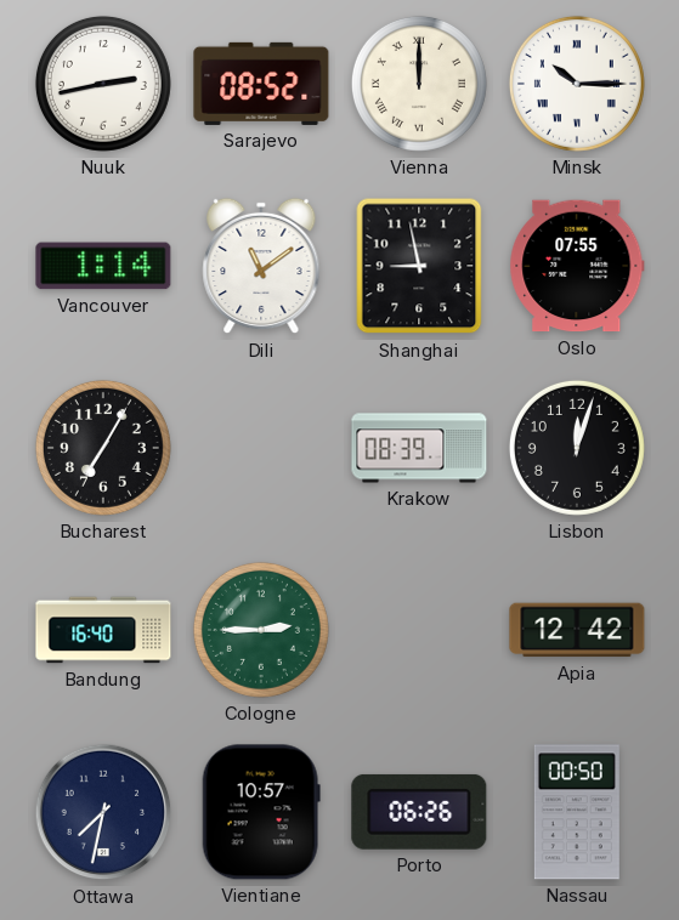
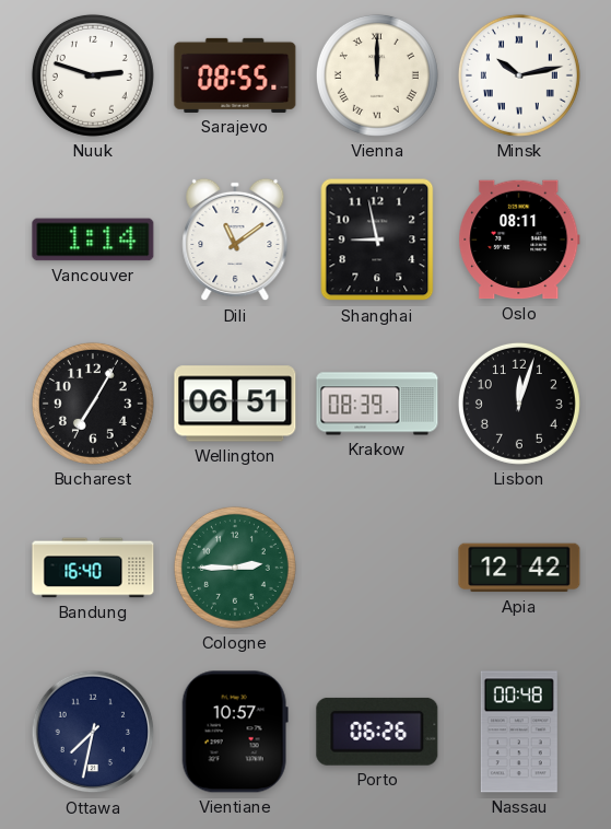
Nuuk: 2:43 -> 2:48
Sarajevo: 08:52 -> 08:55
Minsk: 10:15 -> 10:13
Oslo: 07:55 -> 08:11
Wellington: none -> 06:51
Nassau: 00:50 -> 00:48
